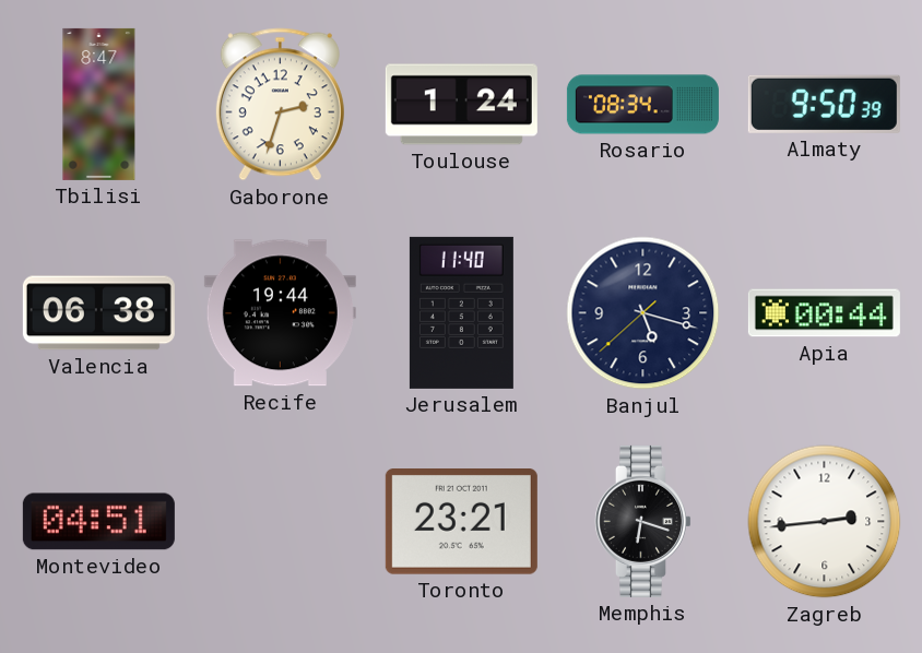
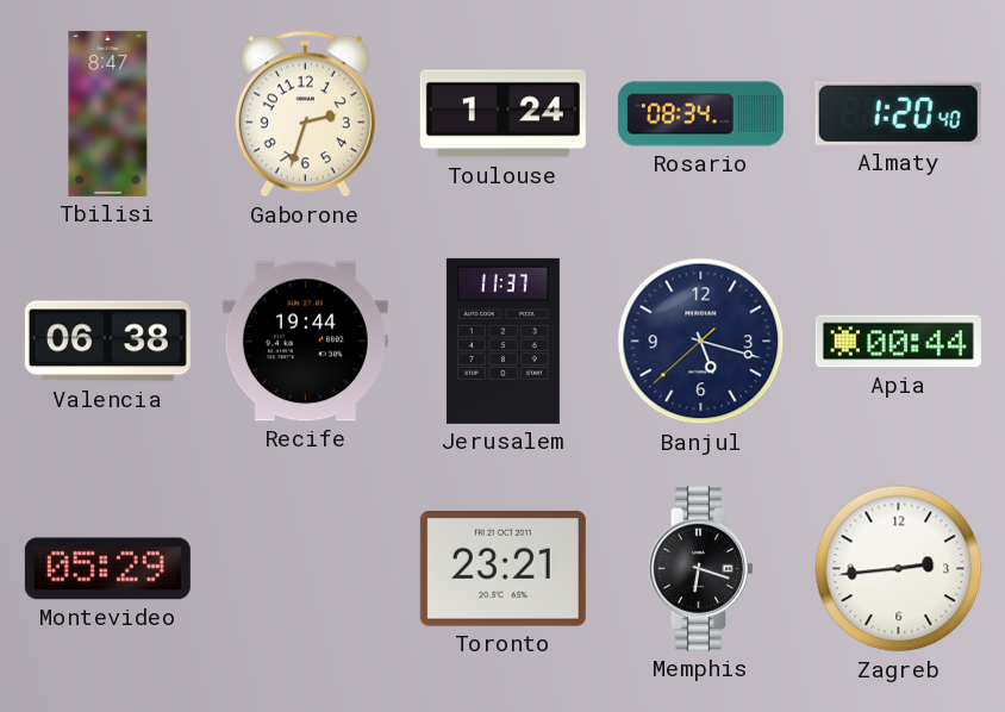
Almaty: 9:50 -> 1:20
Jerusalem: 11:40 -> 11:37
Montevideo: 04:51 -> 05:29
